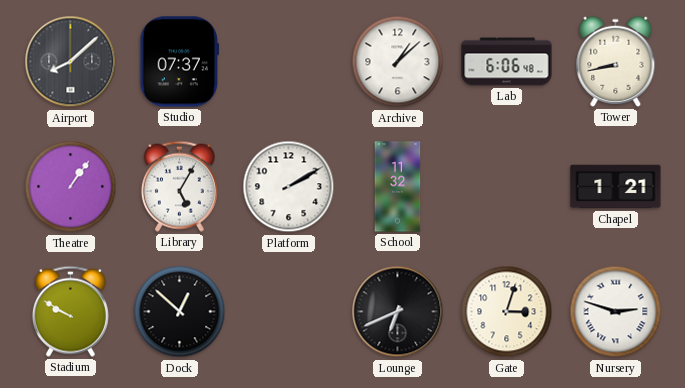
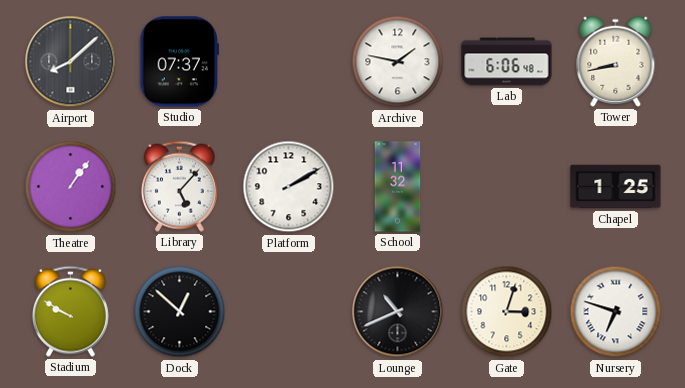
Archive: 1:08 -> 1:47
Library: 5:05 -> 5:07
Chapel: 1:21 -> 1:25
Lounge: 6:41 -> 10:41
Nursery: 2:48 -> 6:48
